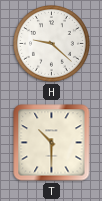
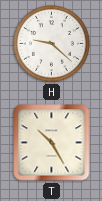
T: 10:30 -> 10:25
